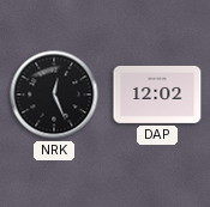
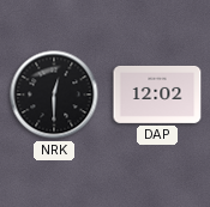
NRK: 12:26 -> 12:30
